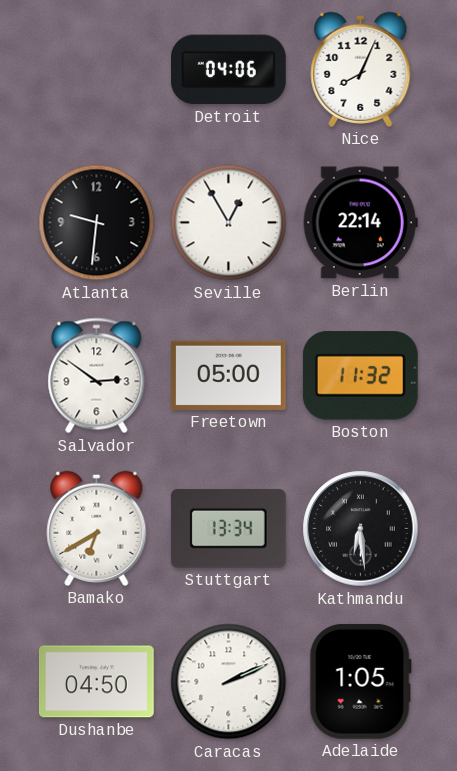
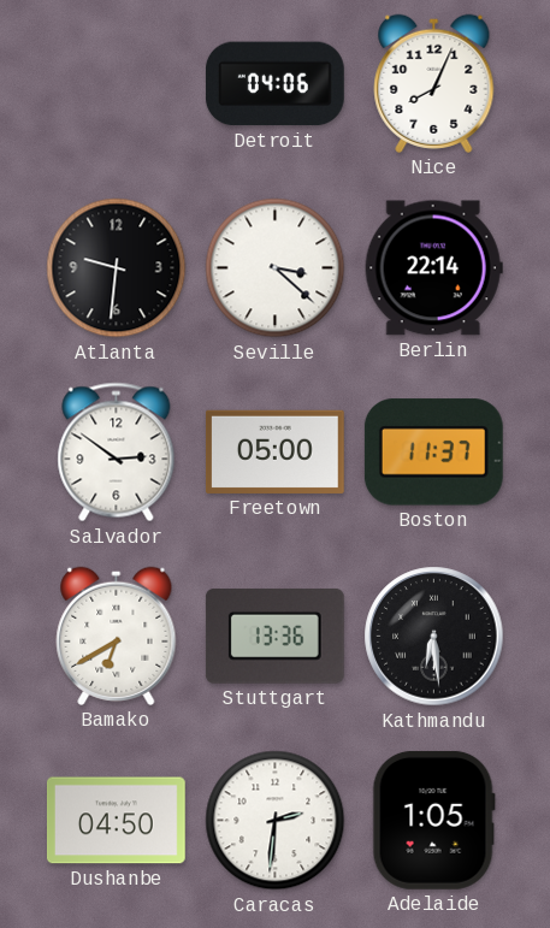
Seville: 12:55 -> 3:22
Boston: 11:32 -> 11:37
Stuttgart: 13:34 -> 13:36
Caracas: 2:11 -> 2:31
